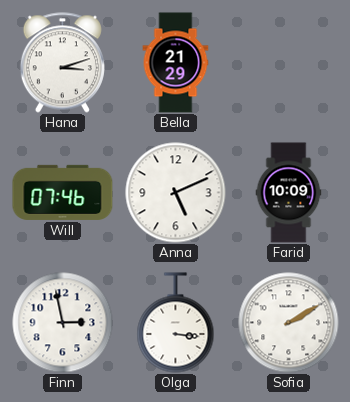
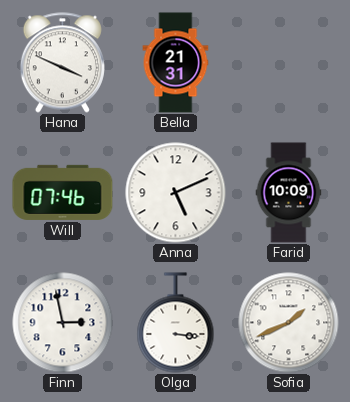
Hana: 3:12 -> 3:49
Bella: 21:29 -> 21:31
Sofia: 2:10 -> 1:41
